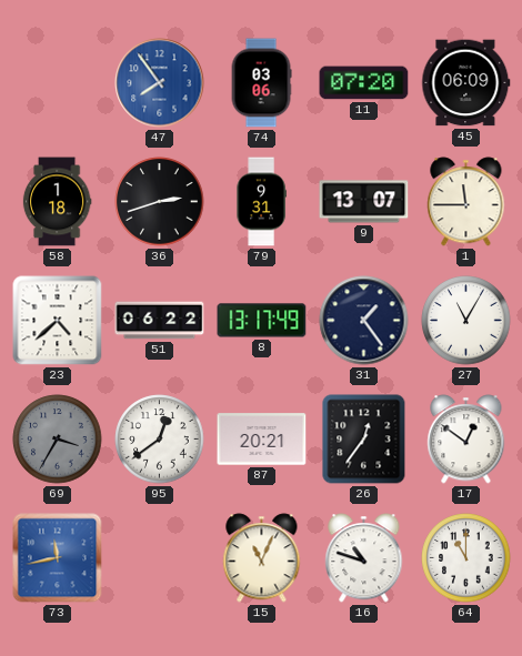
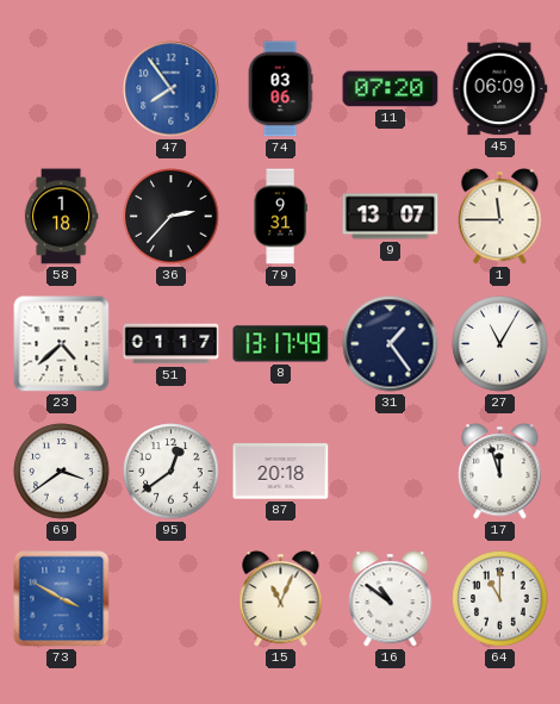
36: 2:42 -> 2:37
51: 06:22 -> 01:17
69: 3:35 -> 3:39
69 dial: grey -> white
87: 20:21 -> 20:18
26: 12:36 -> none
17: 12:51 -> 11:57
73: 11:43 -> 3:50
16: 10:48 -> 10:51
